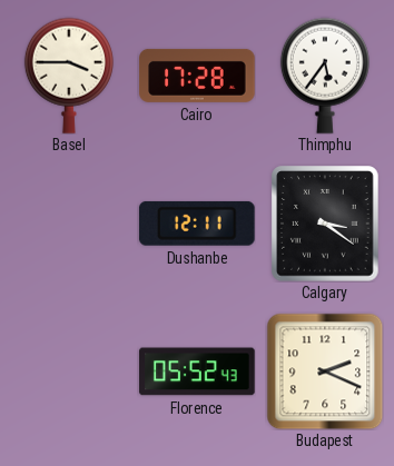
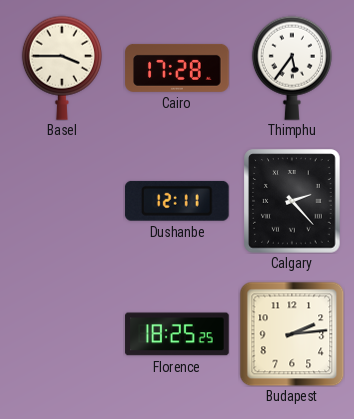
Calgary: 3:21 -> 2:23
Florence: 05:52 -> 18:25
Budapest: 2:19 -> 2:14
